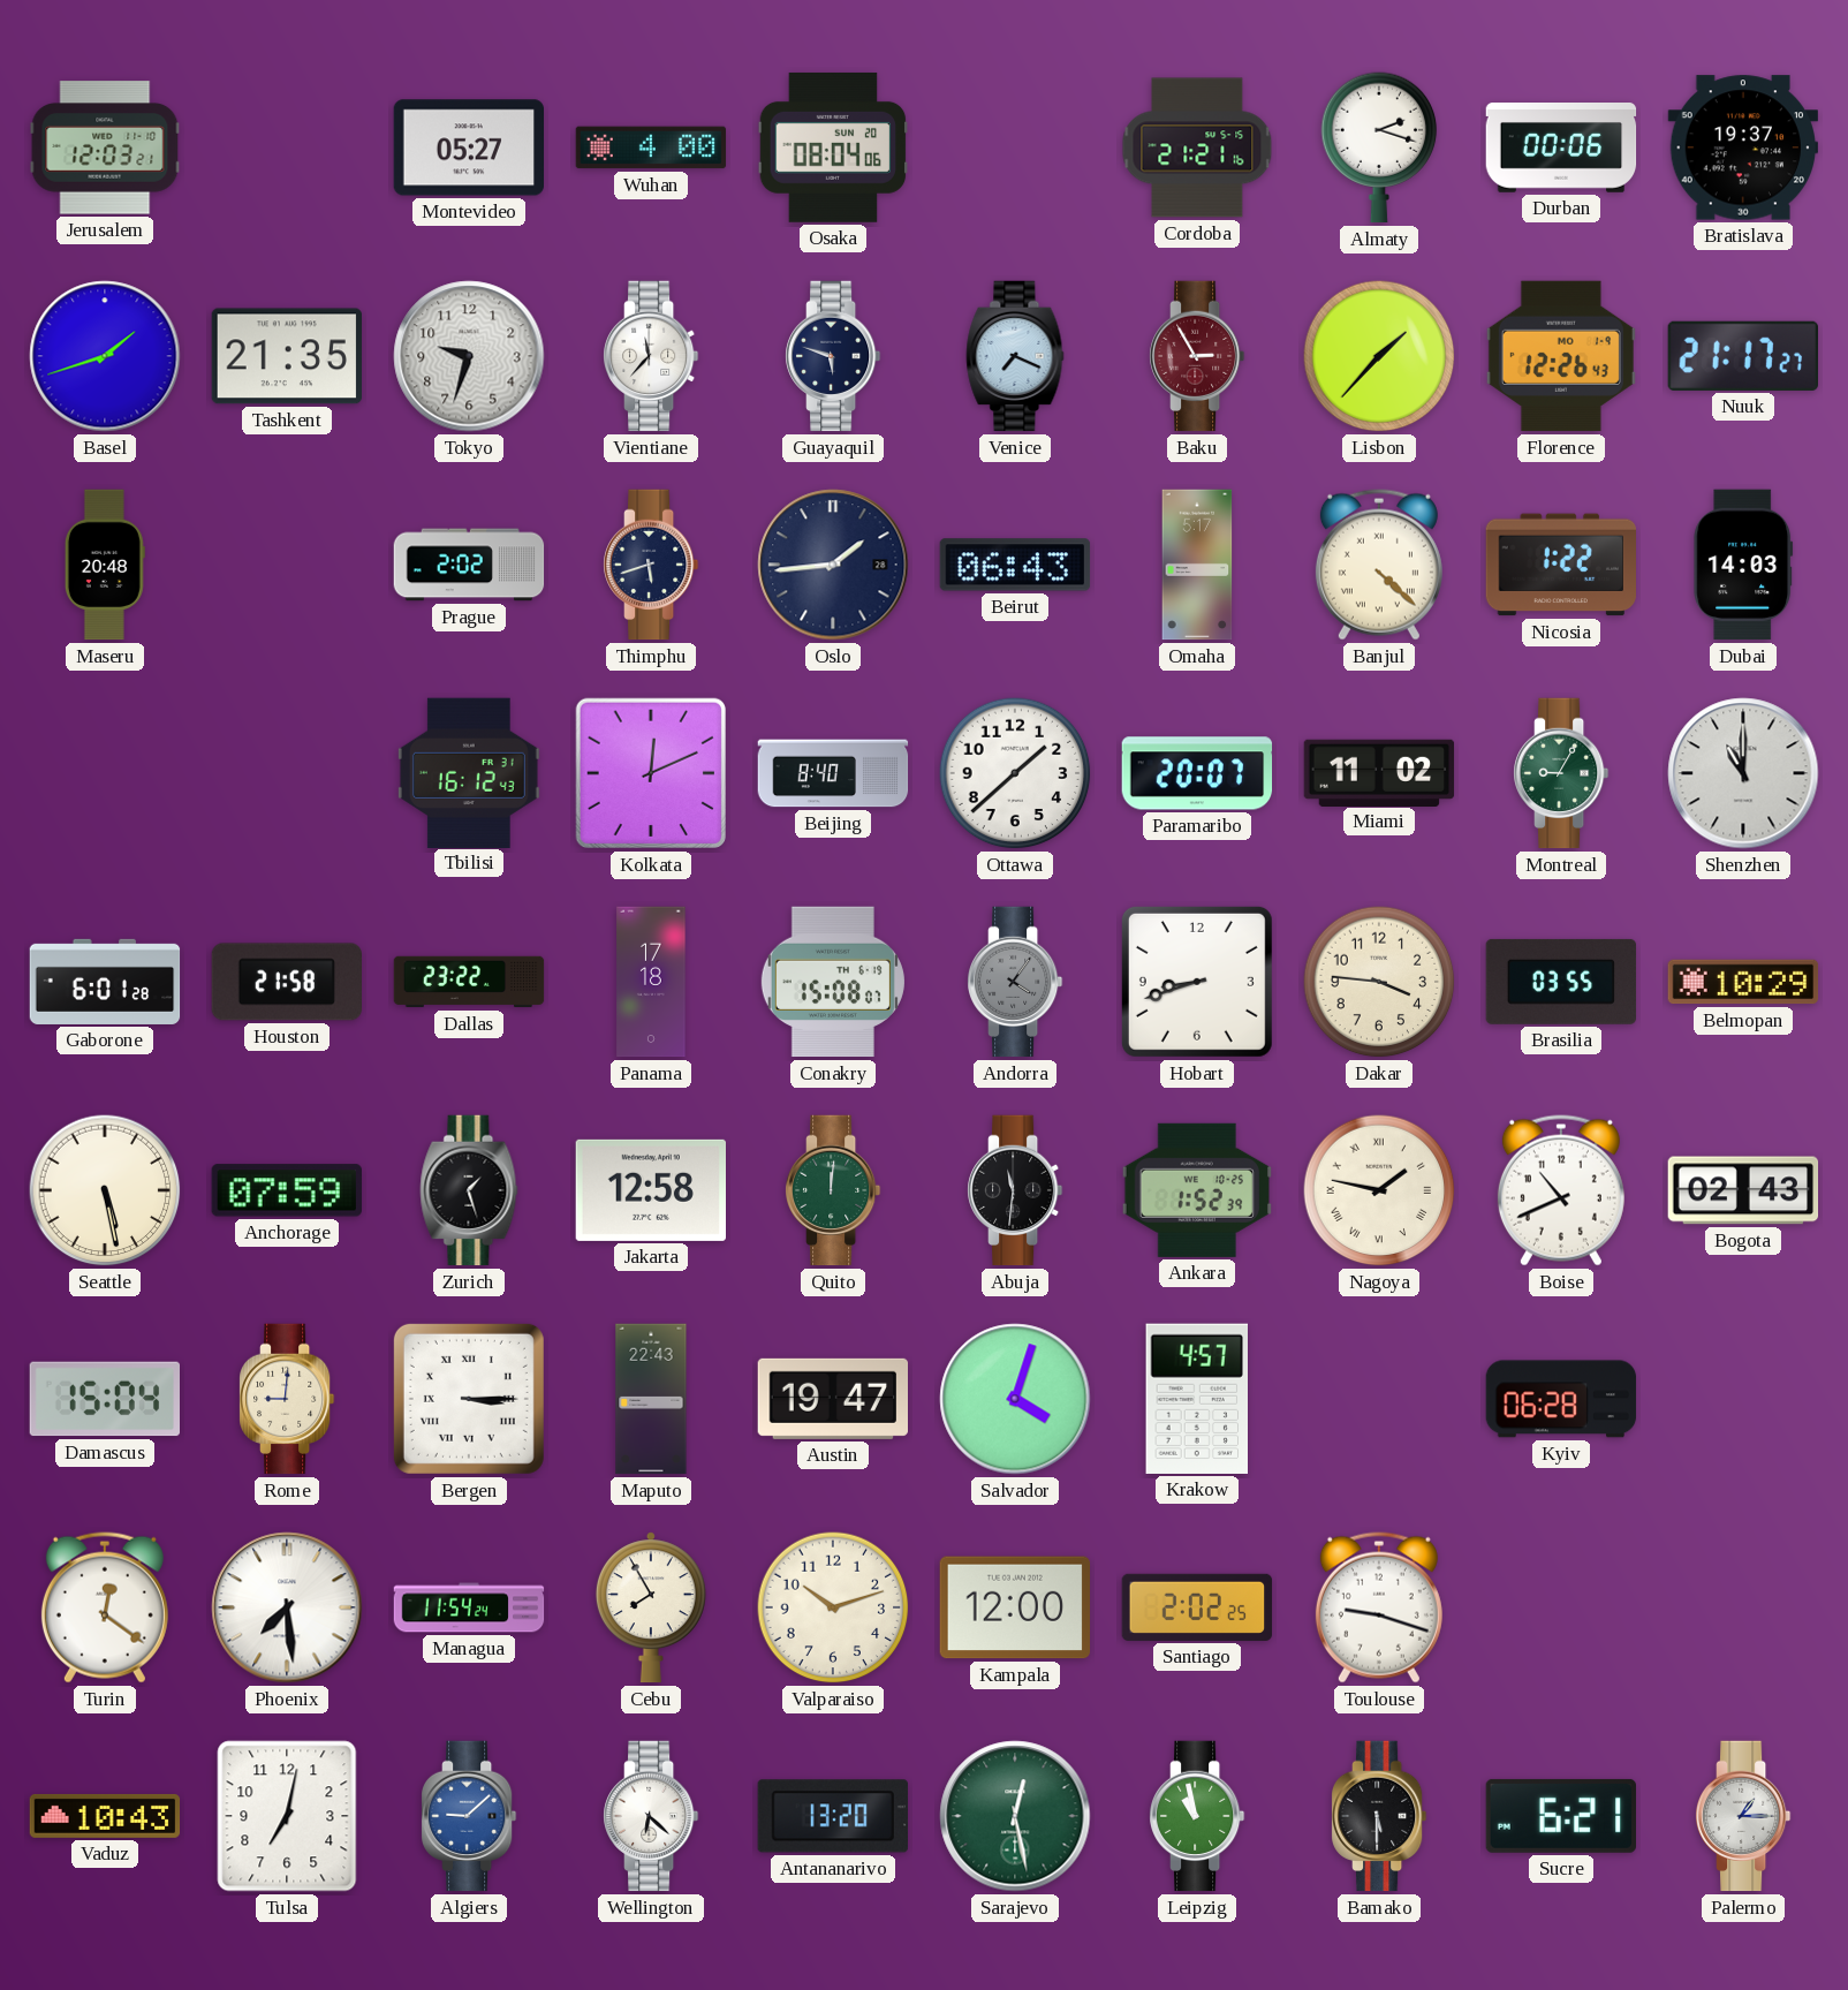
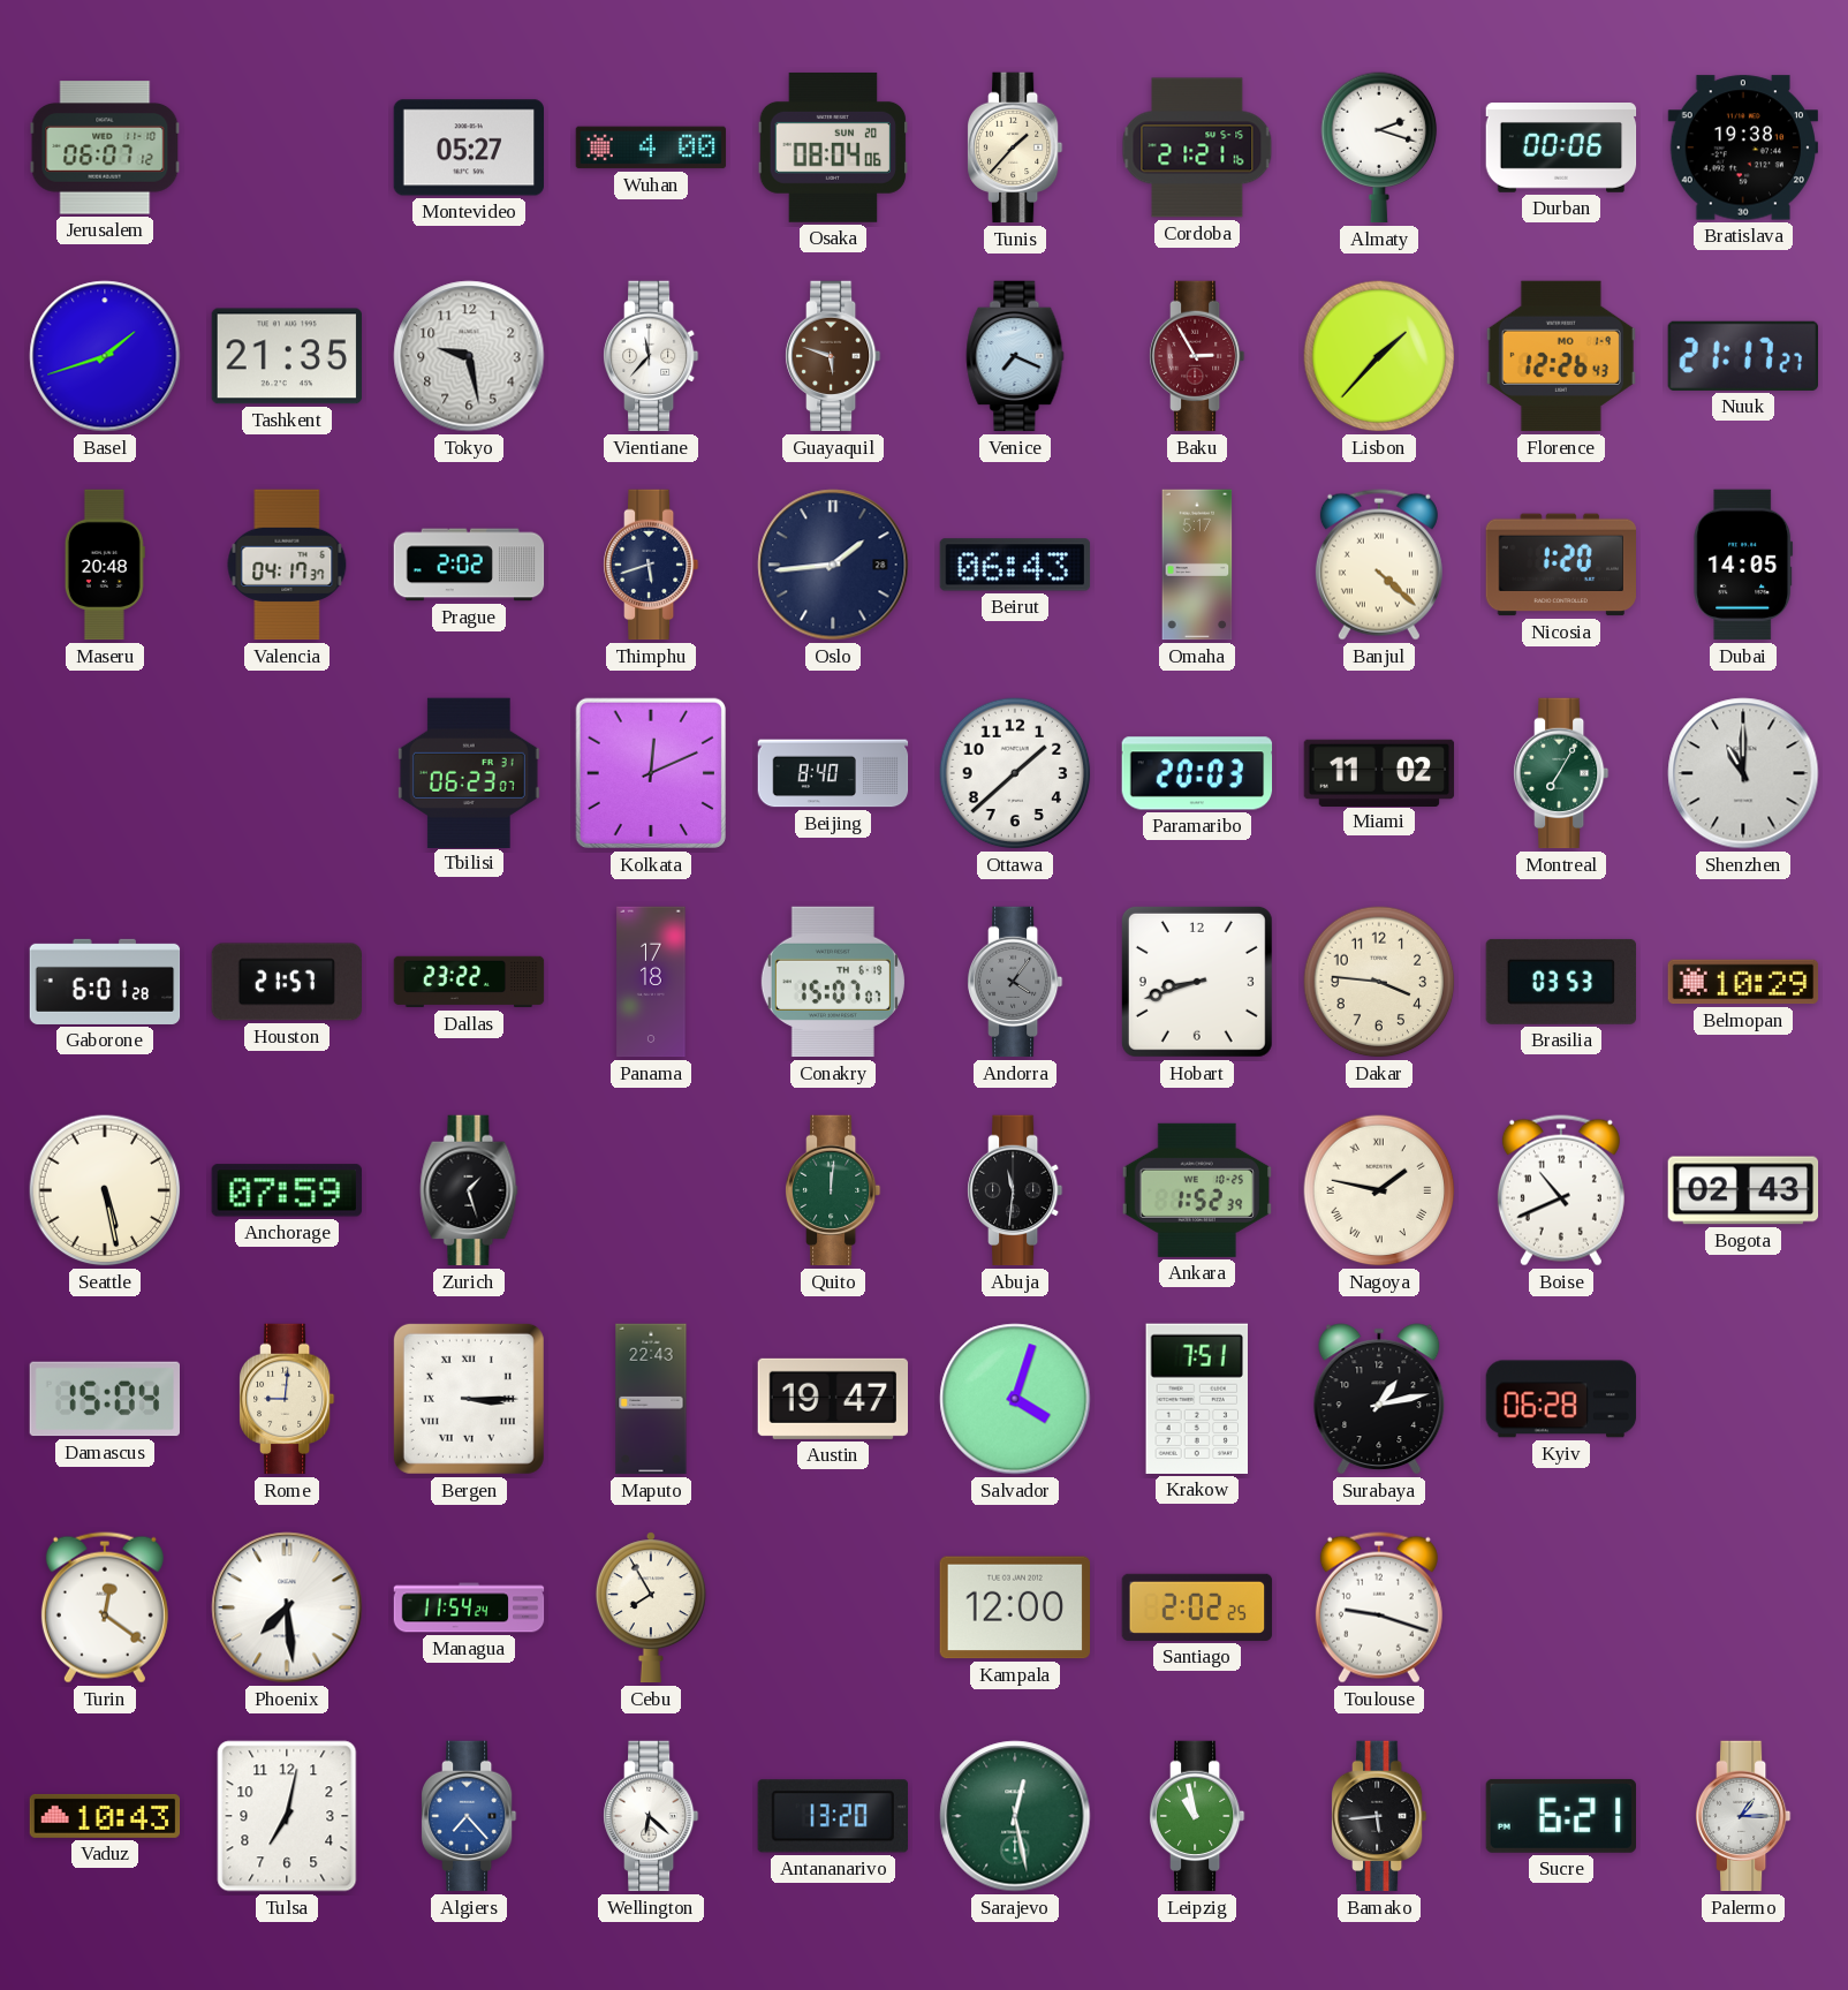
Jerusalem: 12:03 -> 06:07
Tunis: none -> 1:37
Bratislava: 19:37 -> 19:38
Tokyo: 9:33 -> 9:28
Guayaquil dial: navy -> brown
Valencia: none -> 04:17
Nicosia: 1:22 -> 1:20
Dubai: 14:03 -> 14:05
Tbilisi: 16:12 -> 06:23
Paramaribo: 20:07 -> 20:03
Montreal: 9:05 -> 7:05
Houston: 21:58 -> 21:57
Conakry: 15:08 -> 15:07
Brasilia: 03:55 -> 03:53
Jakarta: 12:58 -> none
Krakow: 4:57 -> 7:51
Surabaya: none -> 1:13
Valparaiso: 10:12 -> none
Algiers: 9:08 -> 7:23
Bamako: 5:30 -> 5:44
